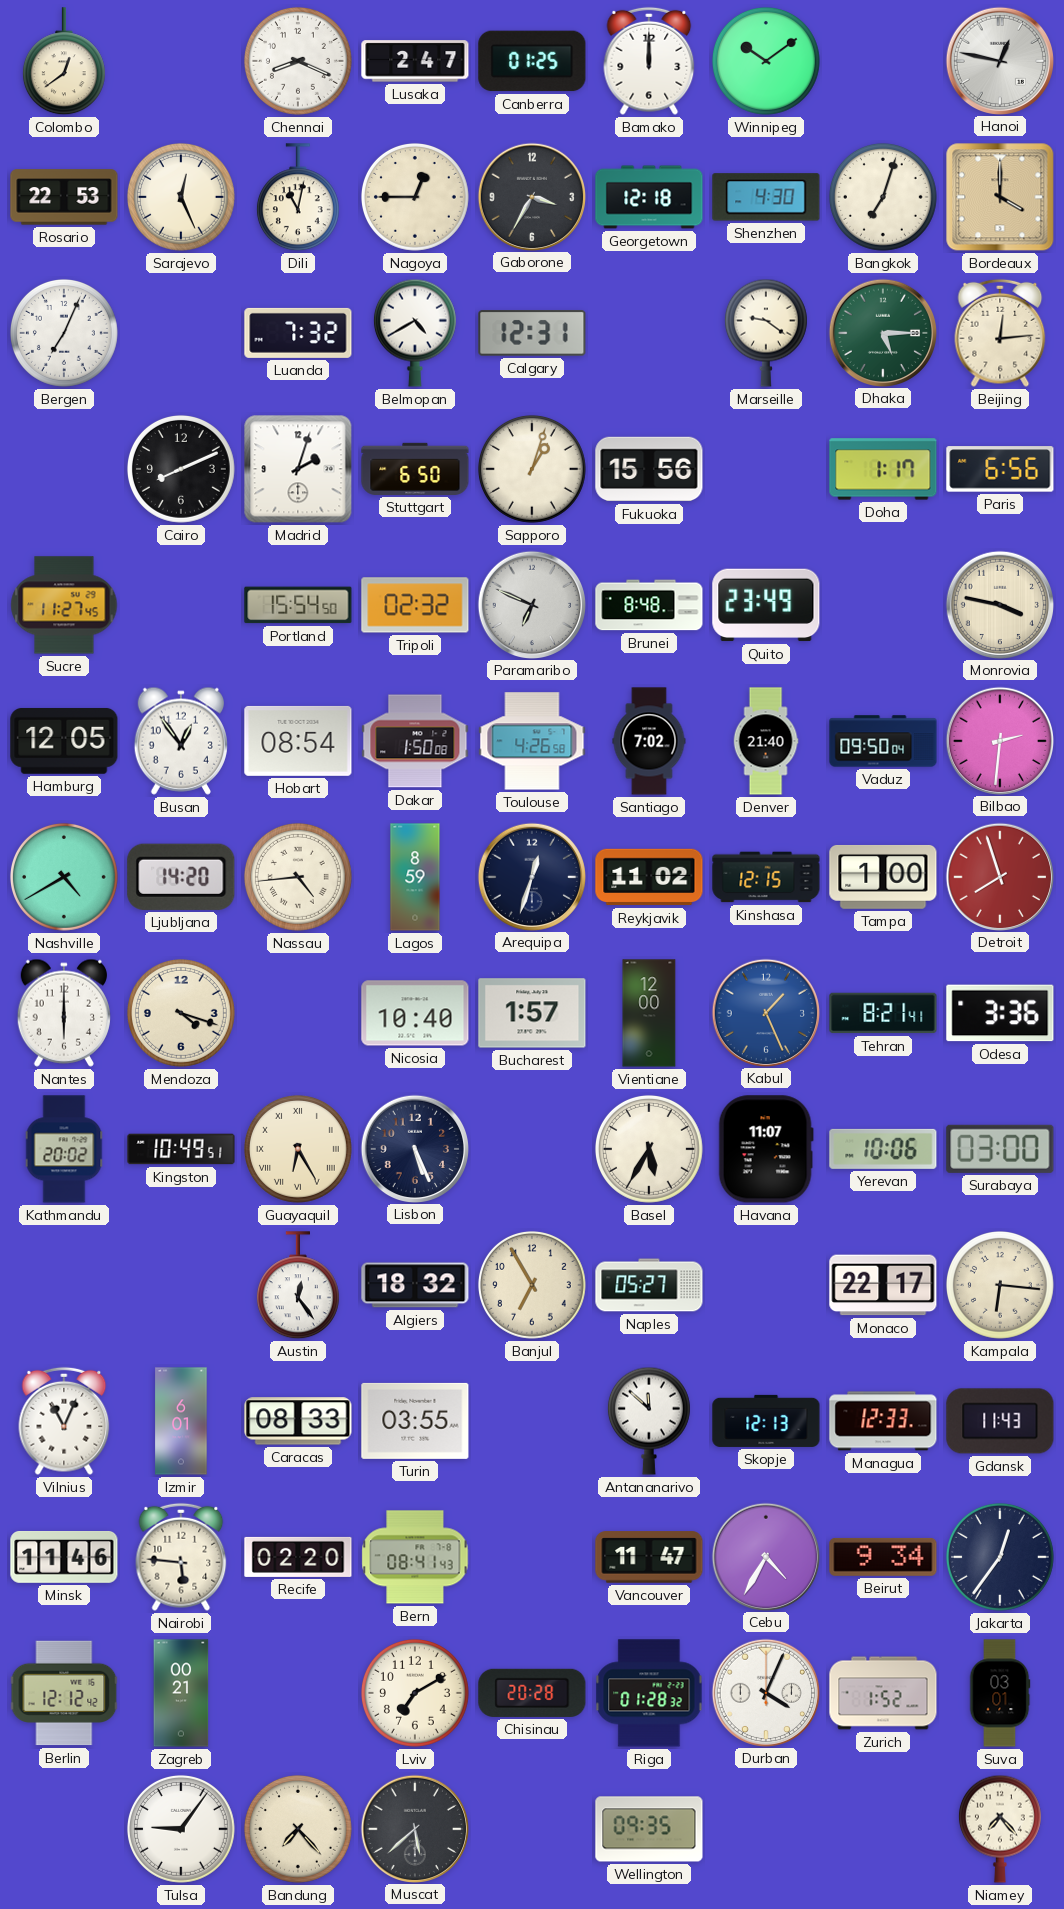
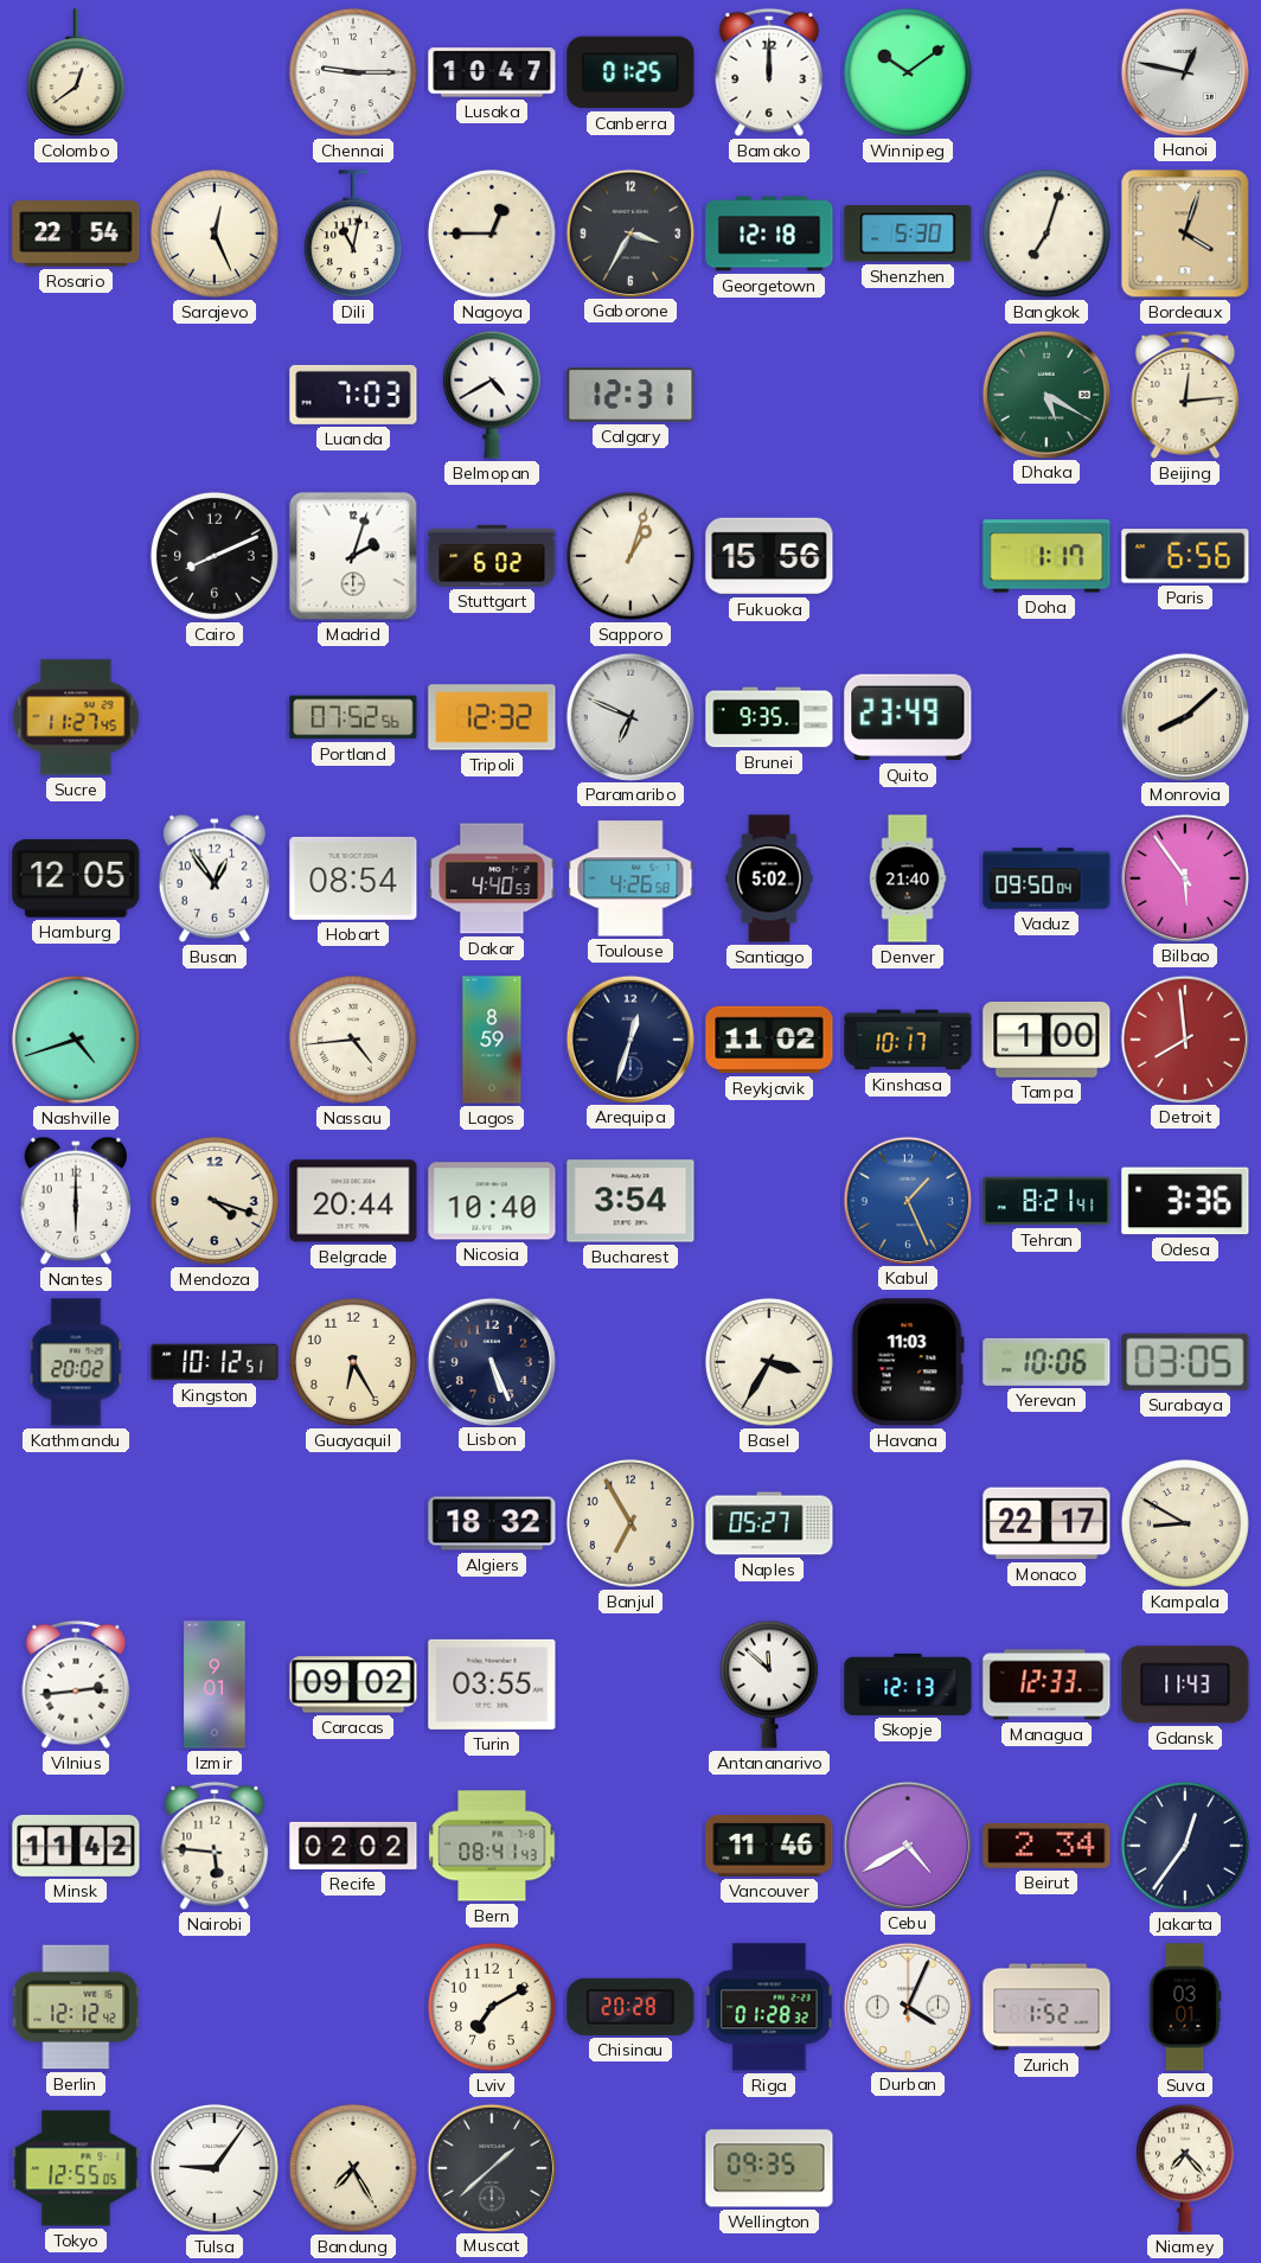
Chennai: 8:19 -> 9:15
Lusaka: 2:47 -> 10:47
Rosario: 22:53 -> 22:54
Shenzhen: 4:30 -> 5:30
Bordeaux: 4:00 -> 4:03
Bergen: 7:04 -> none
Luanda: 7:32 -> 7:03
Marseille: 9:21 -> none
Dhaka: 5:15 -> 5:20
Stuttgart: 6:50 -> 6:02
Portland: 15:54 -> 07:52
Tripoli: 02:32 -> 12:32
Brunei: 8:48 -> 9:35
Monrovia: 3:47 -> 8:08
Dakar: 1:50 -> 4:40
Santiago: 7:02 -> 5:02
Bilbao: 2:31 -> 5:54
Nashville: 4:40 -> 4:42
Ljubljana: 14:20 -> none
Kinshasa: 12:15 -> 10:17
Detroit: 7:57 -> 7:59
Belgrade: none -> 20:44
Bucharest: 1:57 -> 3:54
Vientiane: 12:00 -> none
Kingston: 10:49 -> 10:12
Guayaquil numerals: Roman -> Arabic
Basel: 5:35 -> 3:35
Havana: 11:07 -> 11:03
Surabaya: 03:00 -> 03:05
Austin: 12:24 -> none
Kampala: 6:16 -> 8:50
Vilnius: 11:04 -> 2:44
Izmir: 6:01 -> 9:01
Caracas: 08:33 -> 09:02
Minsk: 11:46 -> 11:42
Recife: 02:20 -> 02:02
Vancouver: 11:47 -> 11:46
Cebu: 4:35 -> 4:40
Beirut: 9:34 -> 2:34
Zagreb: 00:21 -> none
Tokyo: none -> 12:55
Bandung: 7:23 -> 7:25
Muscat: 5:38 -> 1:38
